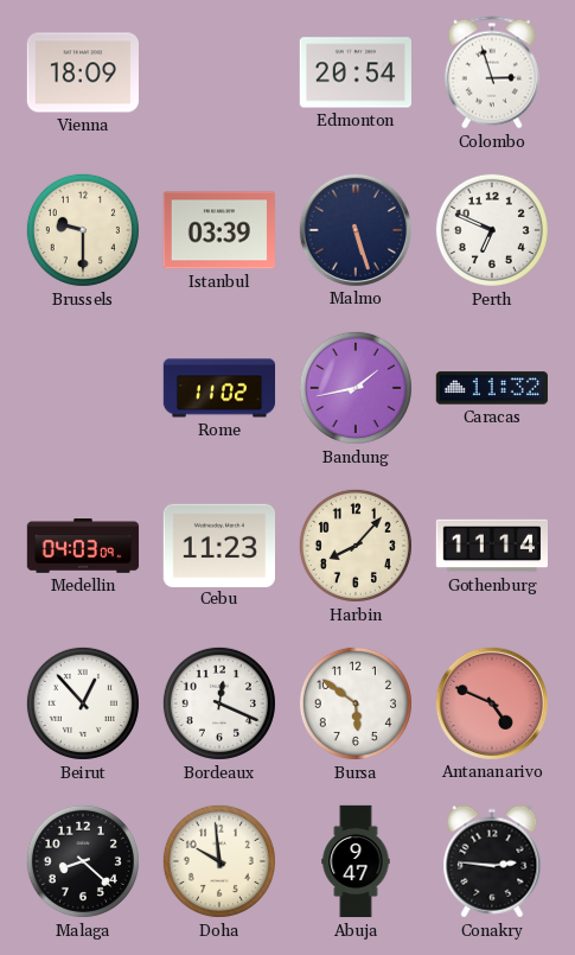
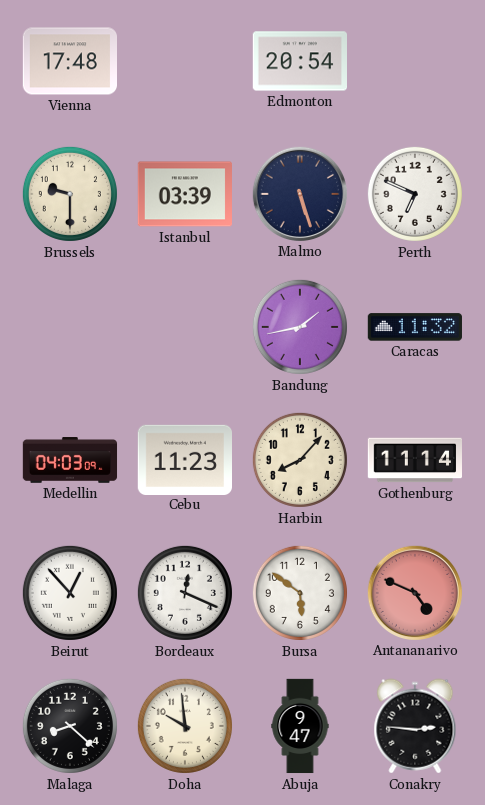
Vienna: 18:09 -> 17:48
Colombo: 2:57 -> none
Rome: 11:02 -> none
